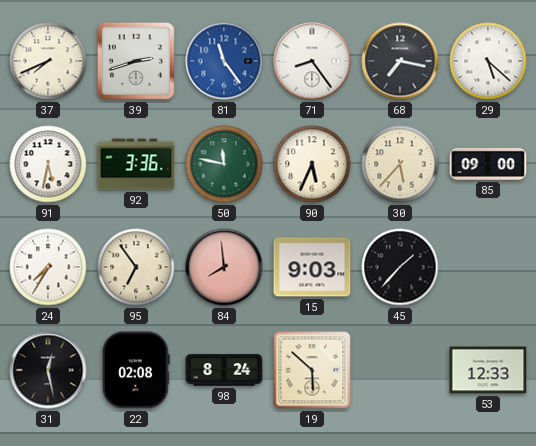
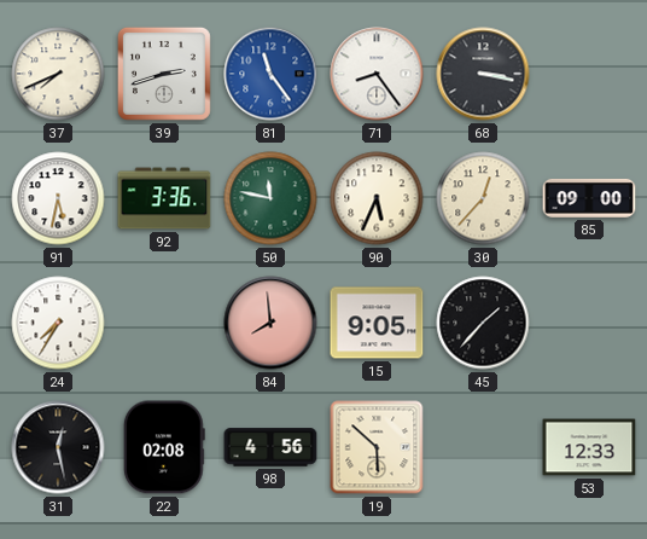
68: 7:17 -> 3:17
29: 5:22 -> none
30: 5:37 -> 12:37
95: 6:54 -> none
15: 9:03 -> 9:05
98: 8:24 -> 4:56
